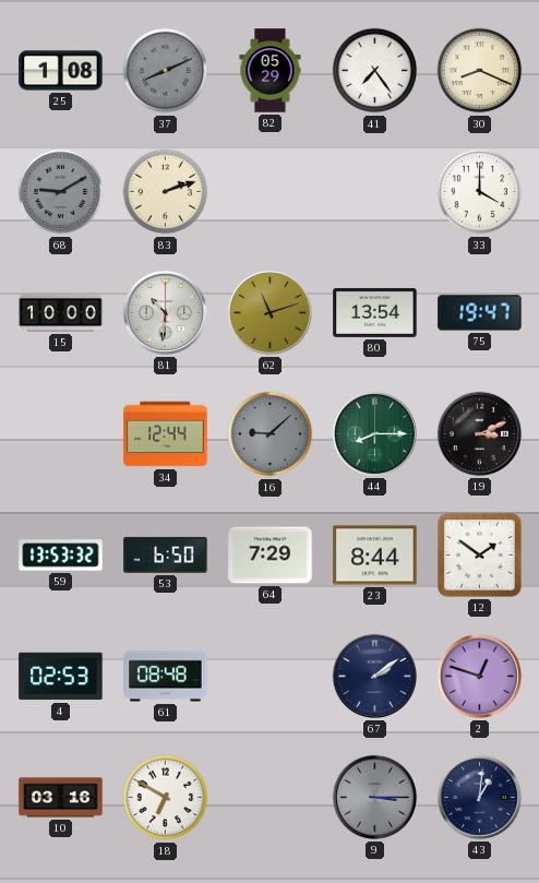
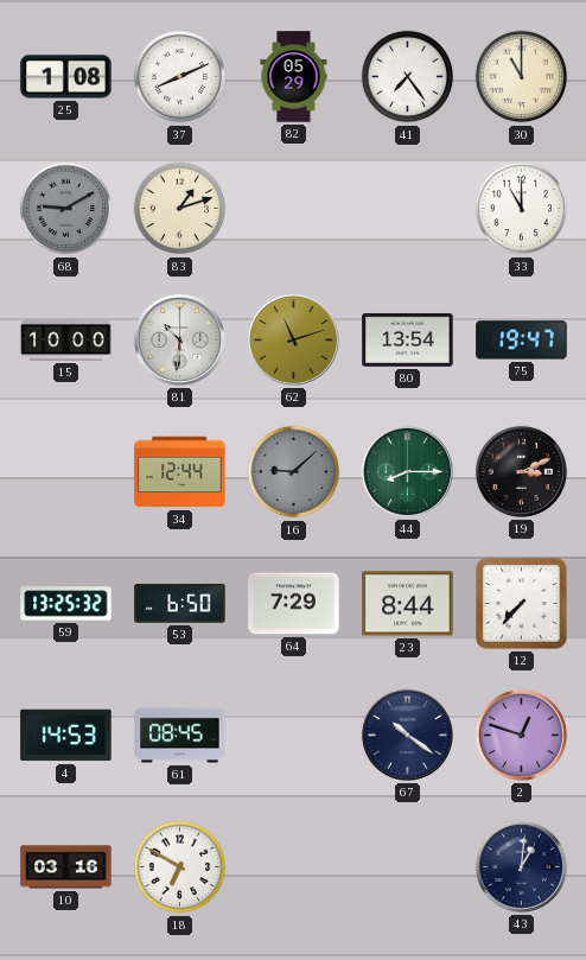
37 dial: grey -> white
30: 8:19 -> 11:00
83: 2:12 -> 1:12
33: 4:00 -> 11:00
59: 13:53 -> 13:25
12: 1:51 -> 7:37
4: 02:53 -> 14:53
61: 08:48 -> 08:45
67: 2:09 -> 10:21
9: 3:15 -> none
